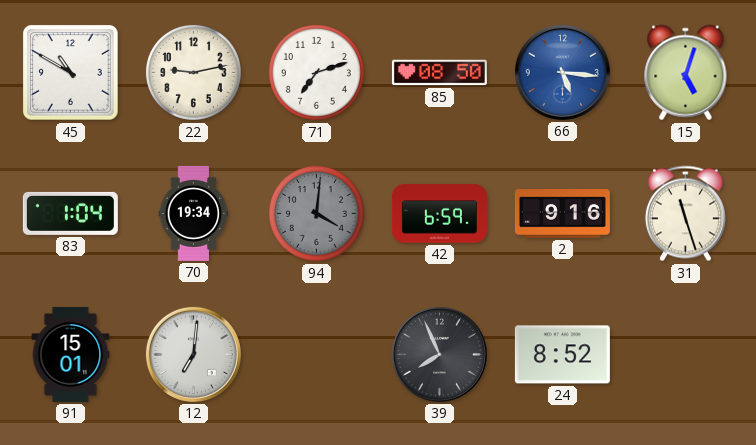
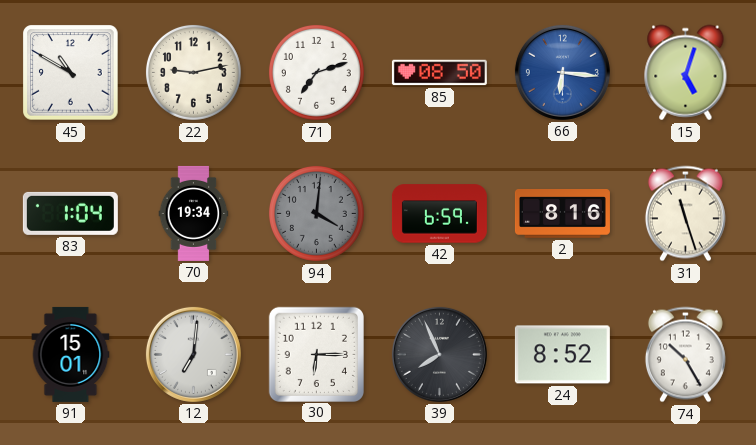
66: 5:16 -> 6:16
2: 9:16 -> 8:16
30: none -> 6:15
74: none -> 10:25
